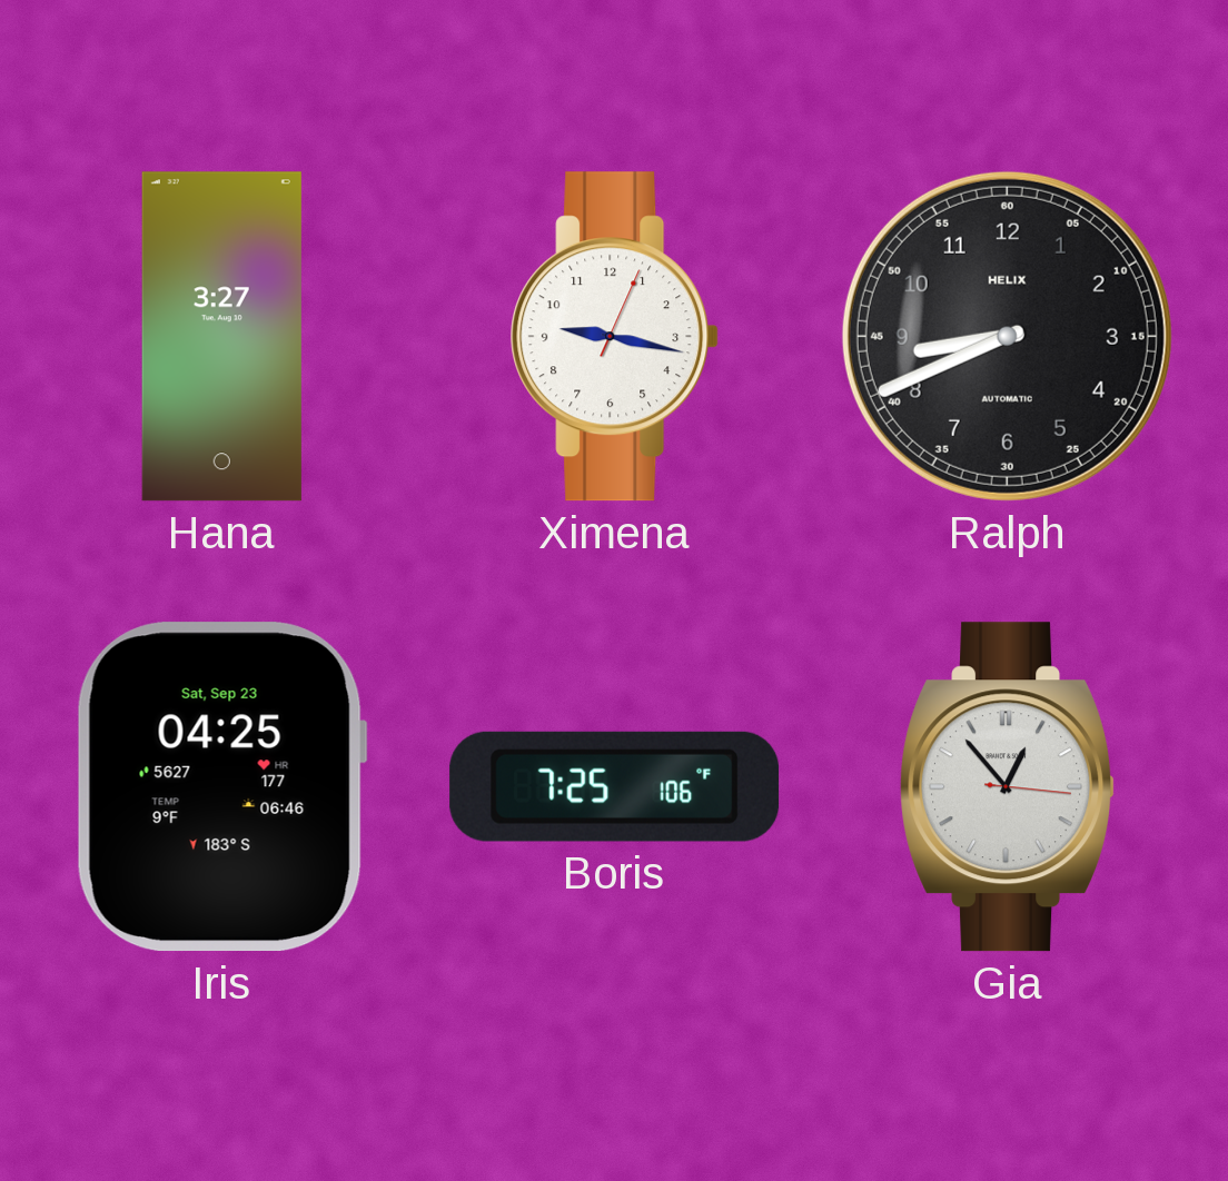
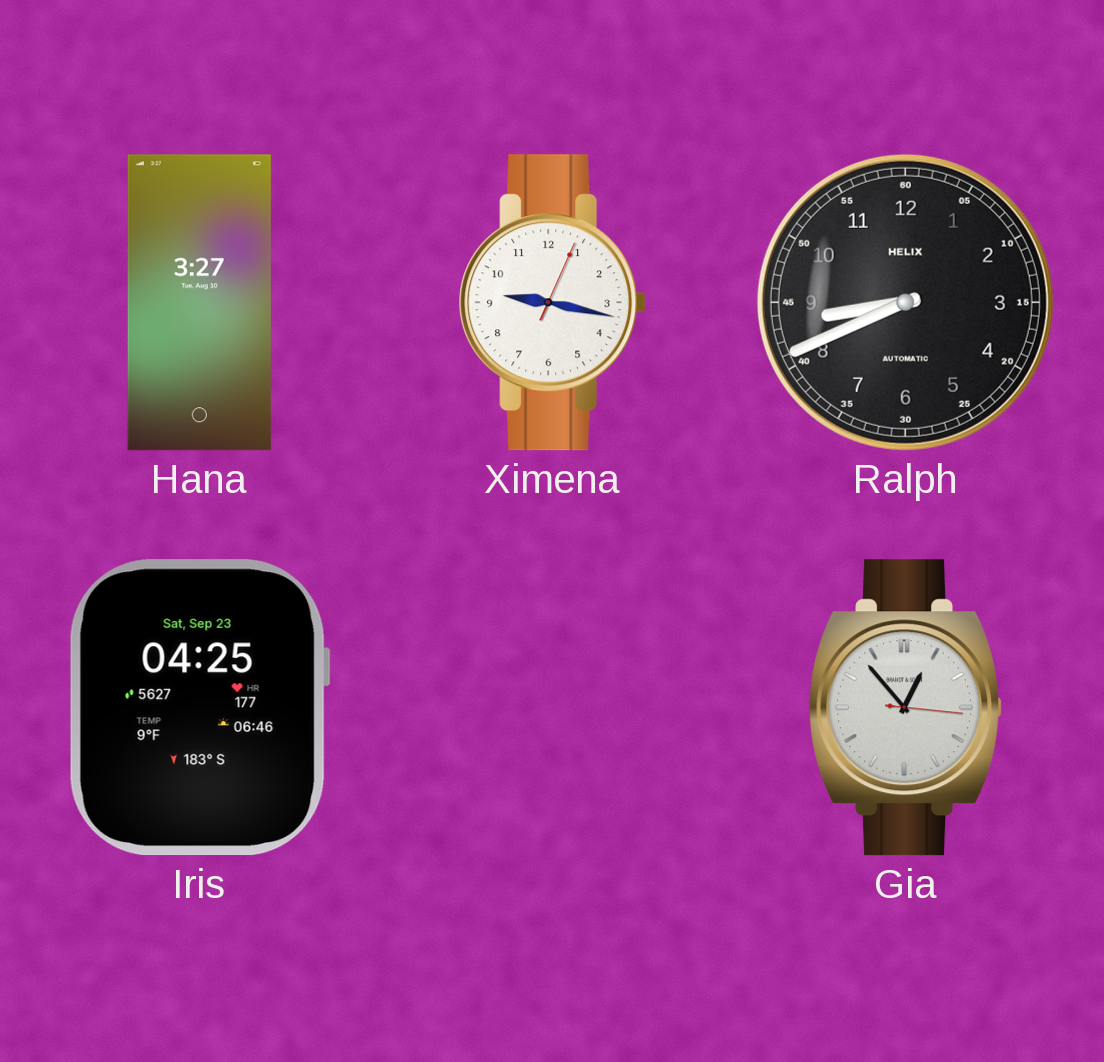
Boris: 7:25 -> none
